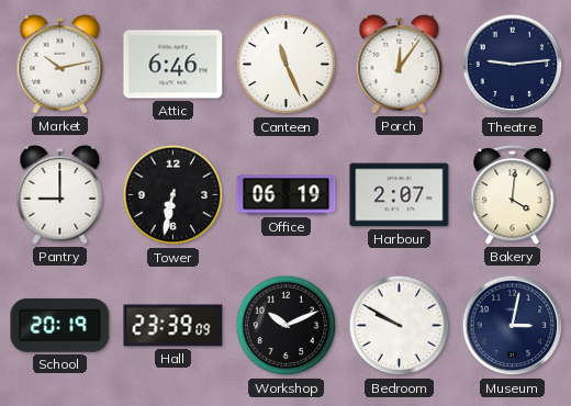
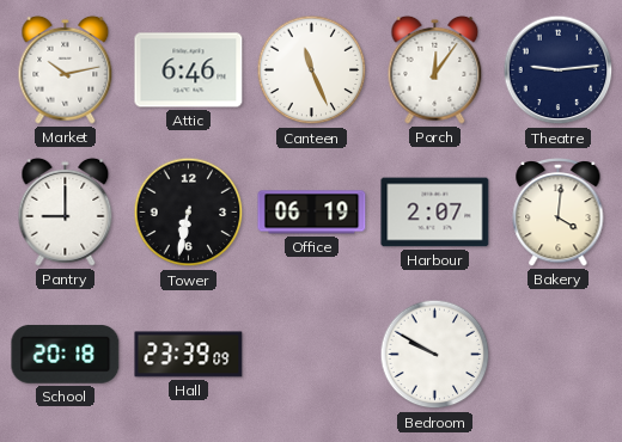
School: 20:19 -> 20:18
Workshop: 10:11 -> none
Museum: 3:02 -> none
